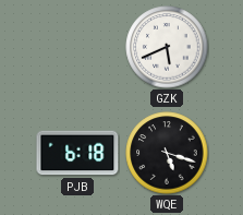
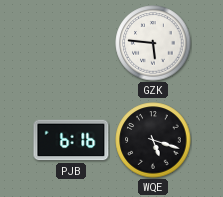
GZK: 5:41 -> 5:46
PJB: 6:18 -> 6:16
